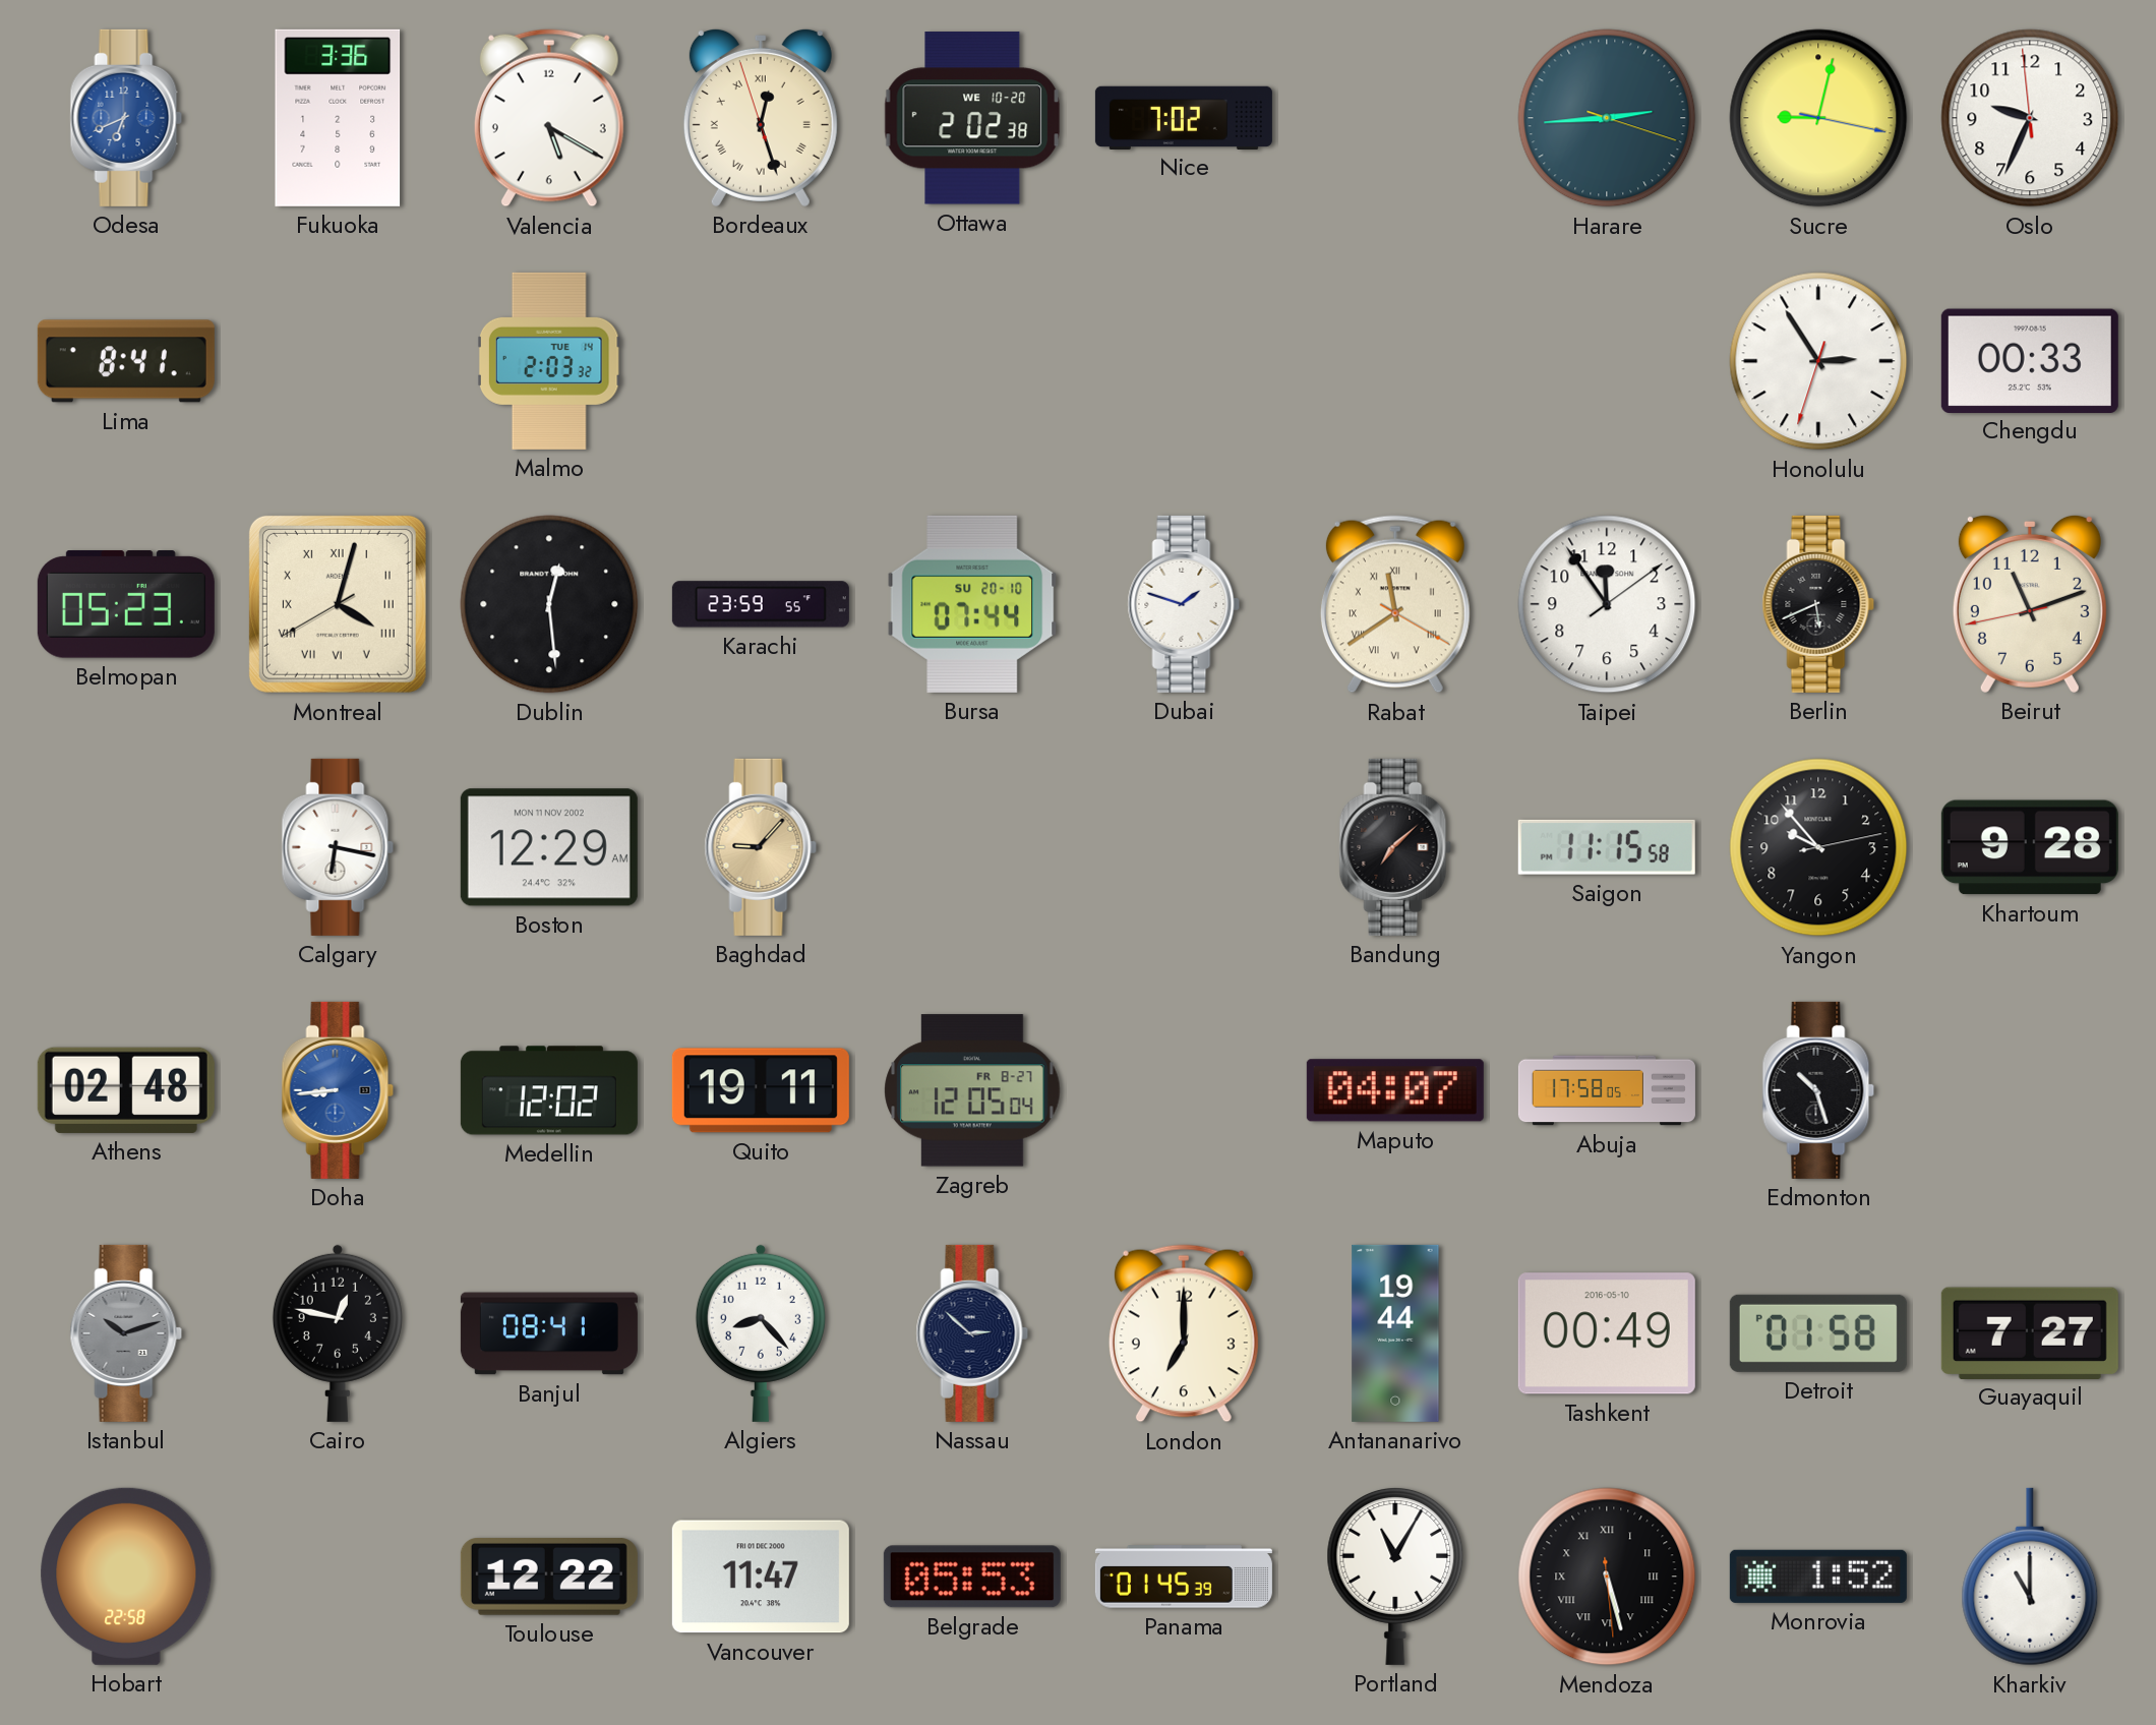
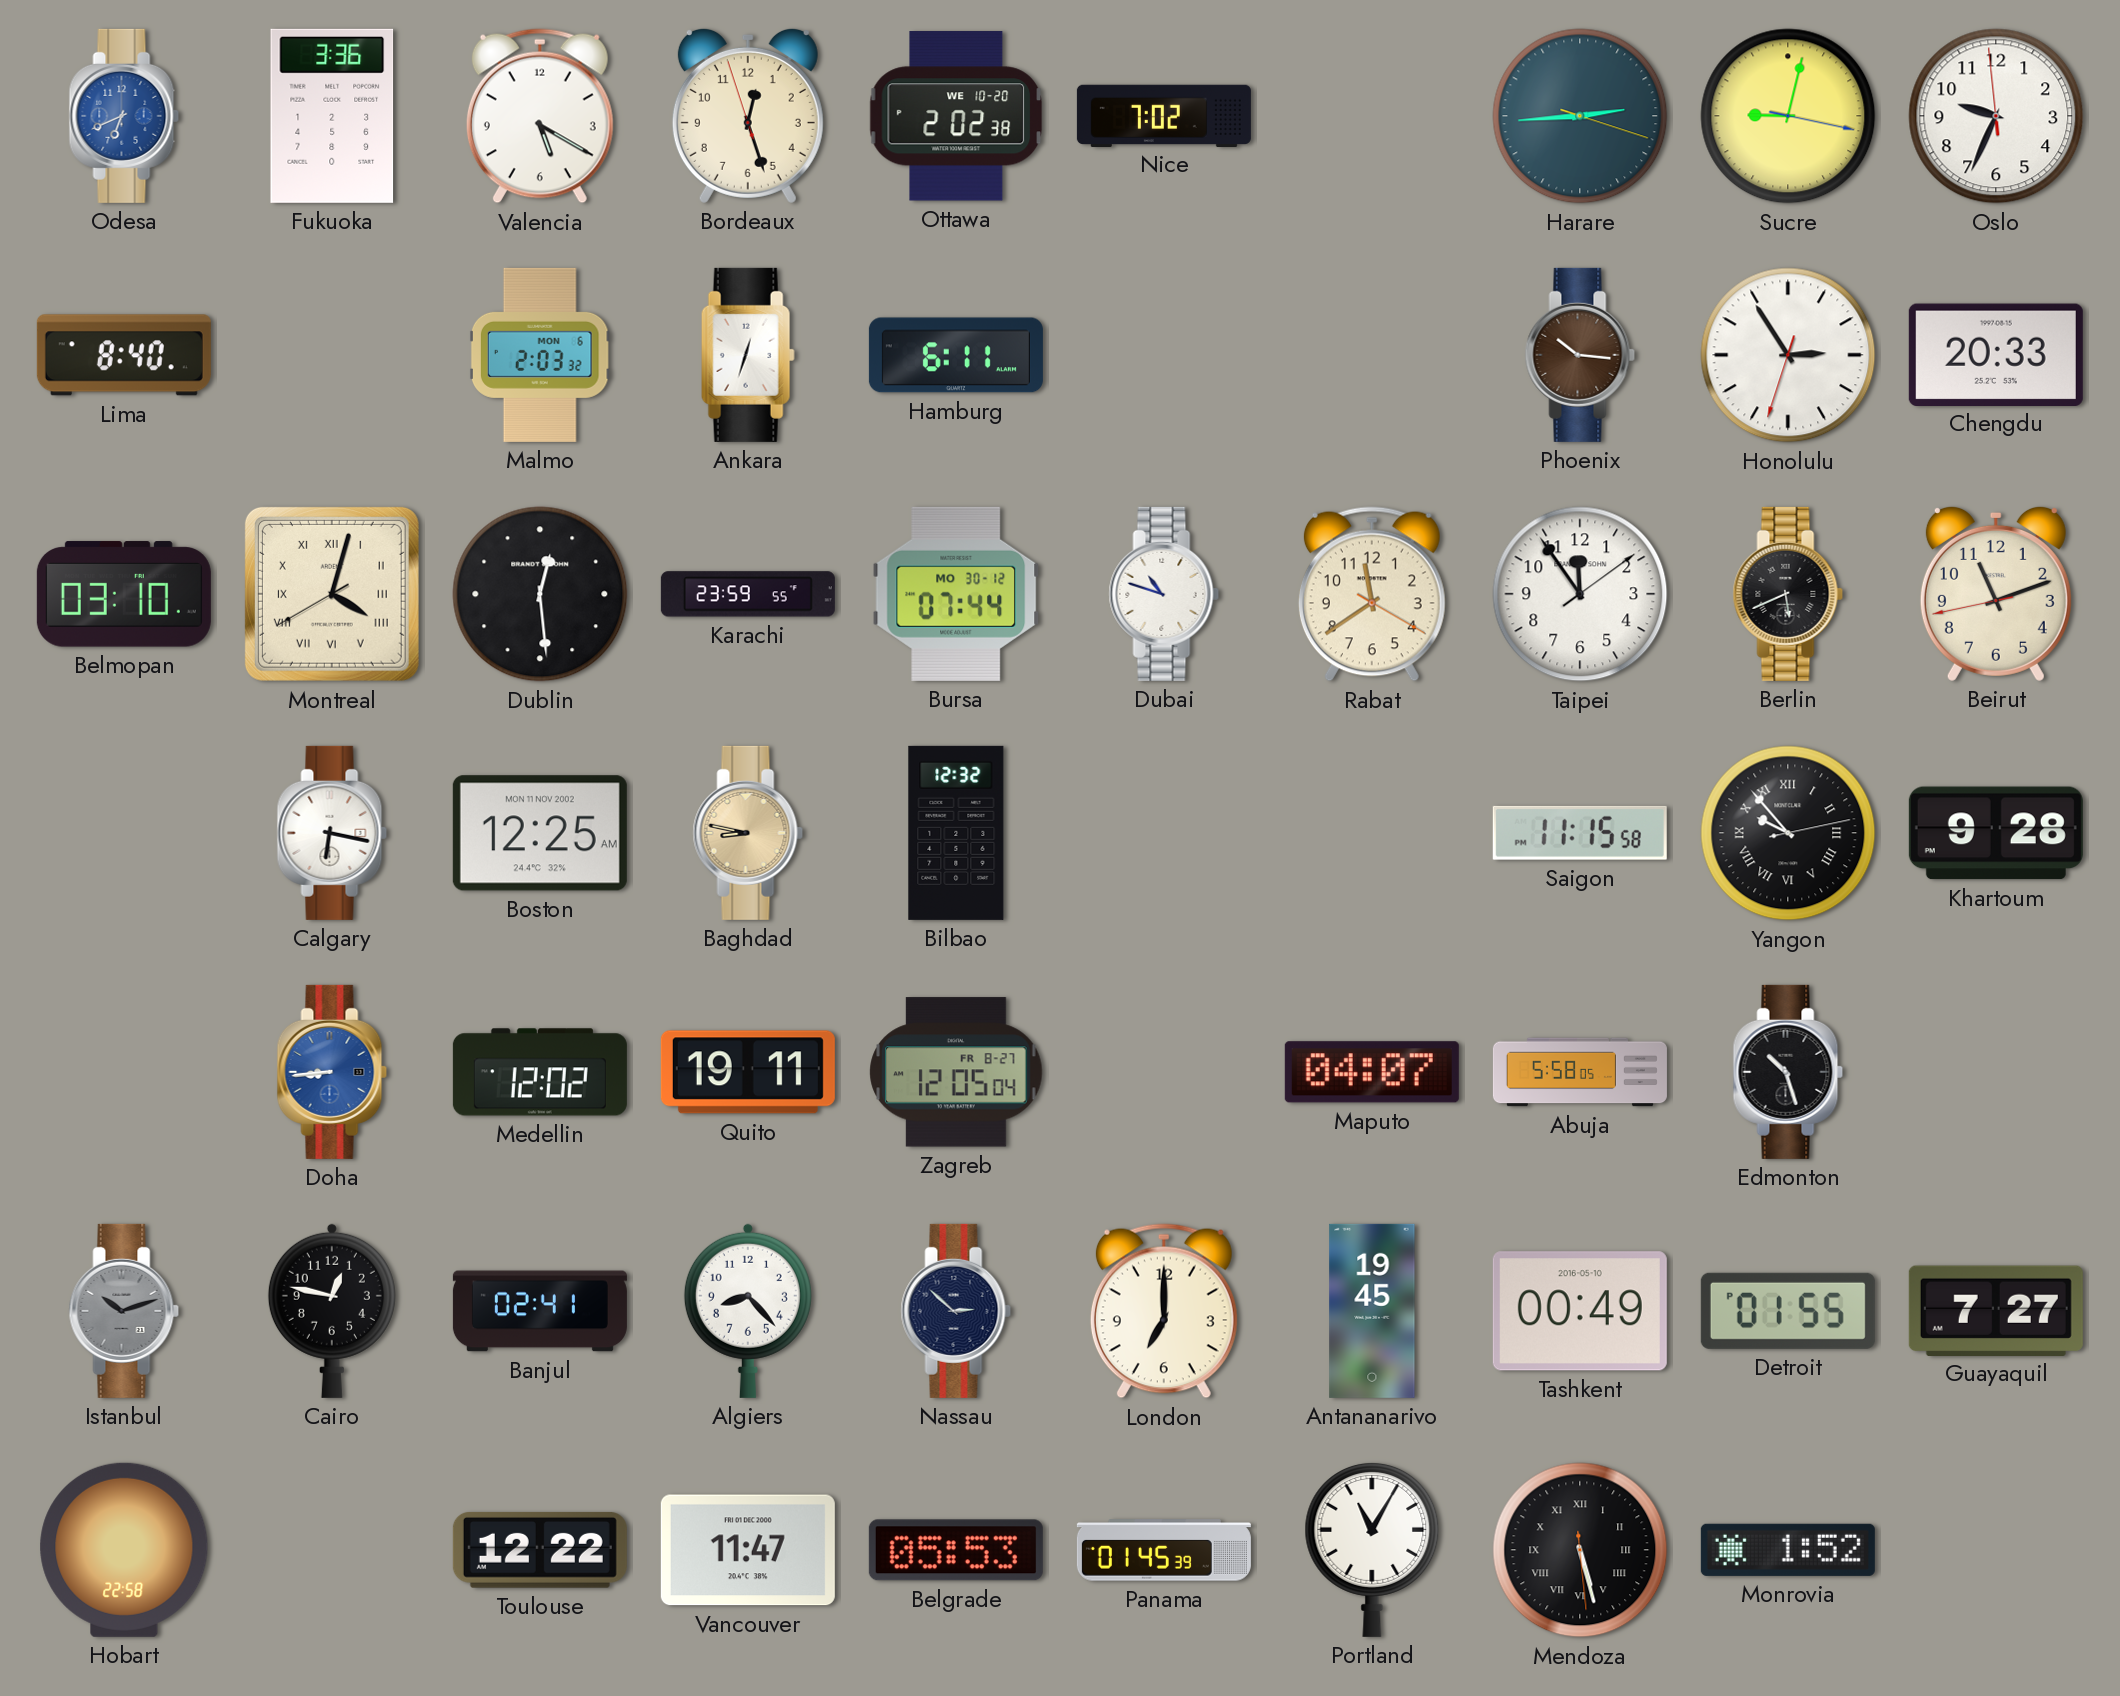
Bordeaux numerals: Roman -> Arabic
Lima: 8:41 -> 8:40
Malmo date: TUE 14 -> MON 6
Ankara: none -> 12:33
Hamburg: none -> 6:11
Phoenix: none -> 10:16
Chengdu: 00:33 -> 20:33
Belmopan: 05:23 -> 03:10
Bursa date: SU 20-10 -> MO 30-12
Dubai: 1:48 -> 10:48
Rabat numerals: Roman -> Arabic
Boston: 12:29 -> 12:25
Baghdad: 9:07 -> 8:47
Bilbao: none -> 12:32
Bandung: 7:08 -> none
Yangon numerals: Arabic -> Roman
Athens: 02:48 -> none
Abuja: 17:58 -> 5:58
Banjul: 08:41 -> 02:41
Antananarivo: 19:44 -> 19:45
Detroit: 01:58 -> 01:55
Kharkiv: 11:00 -> none
